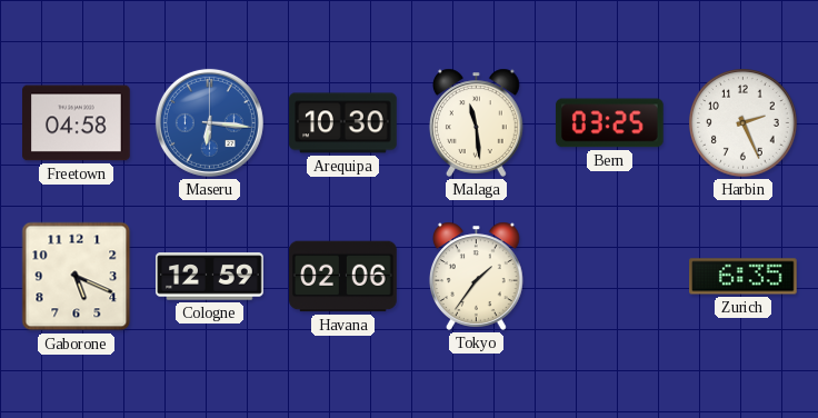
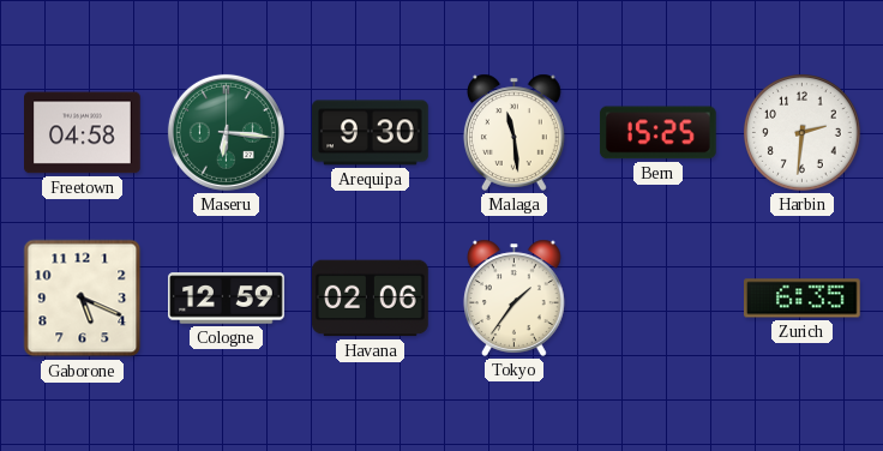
Maseru dial: blue -> green
Arequipa: 10:30 -> 9:30
Bern: 03:25 -> 15:25
Harbin: 2:26 -> 2:31
